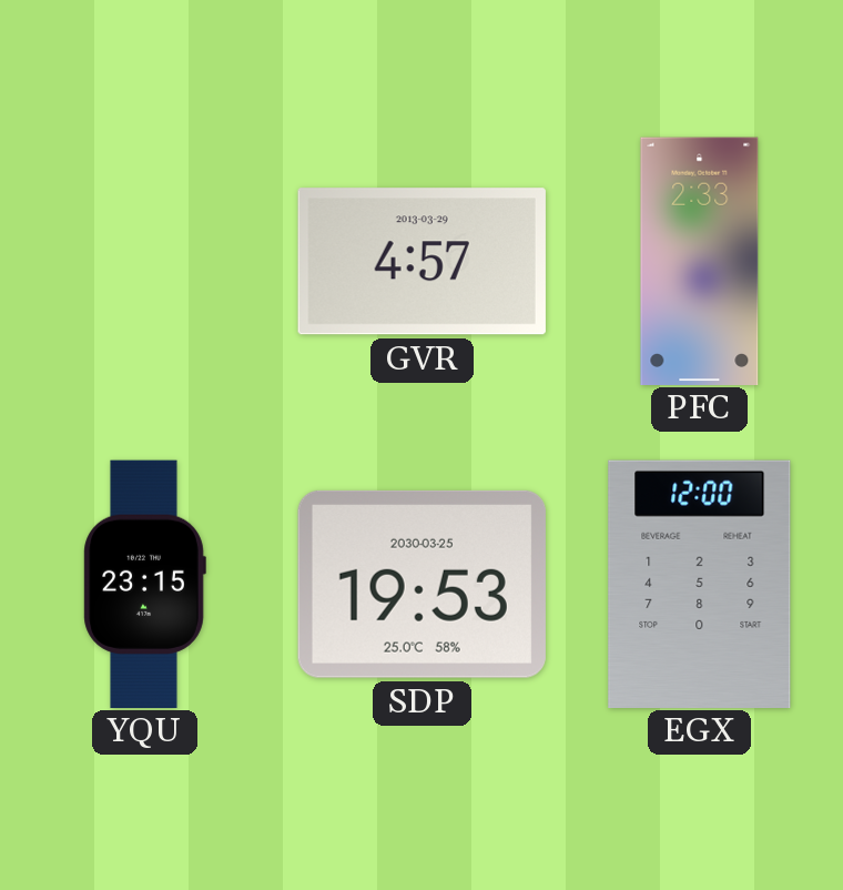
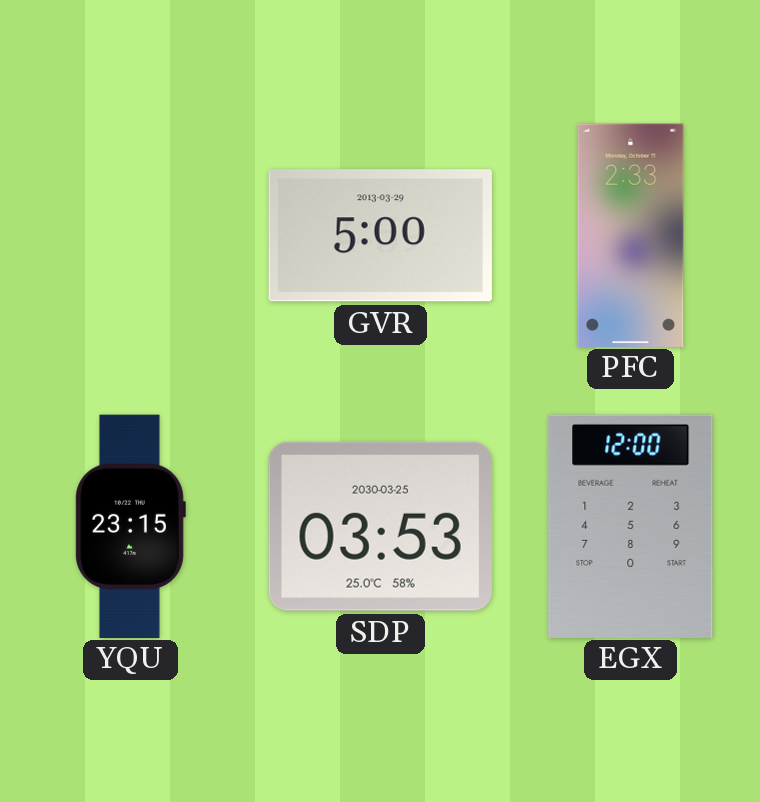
GVR: 4:57 -> 5:00
SDP: 19:53 -> 03:53
